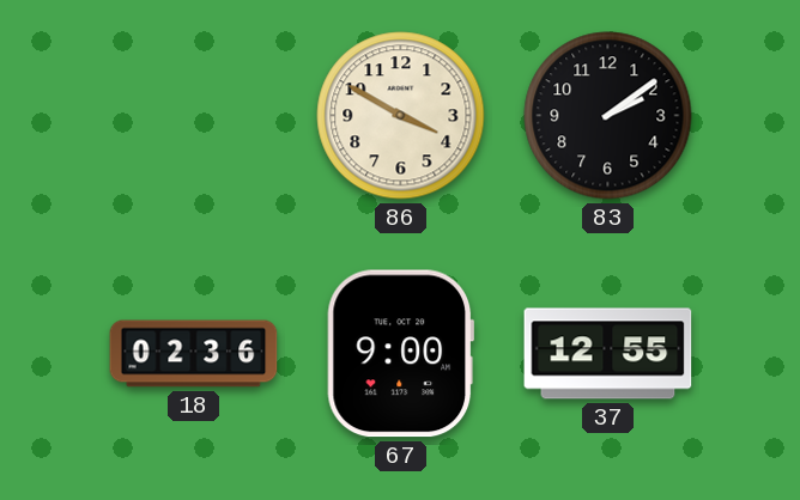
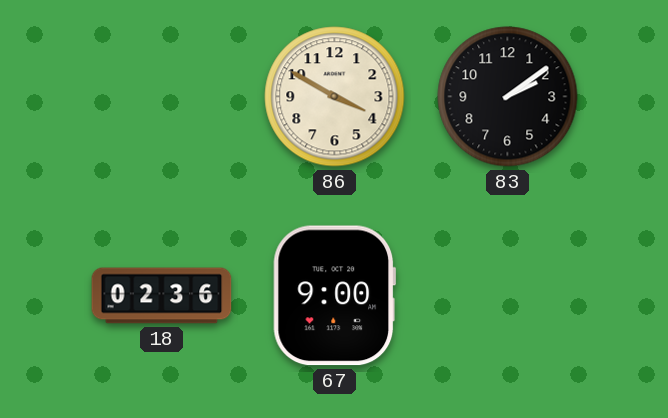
37: 12:55 -> none
